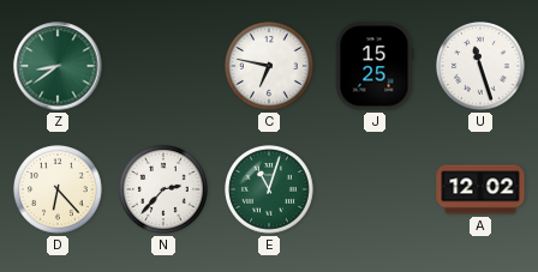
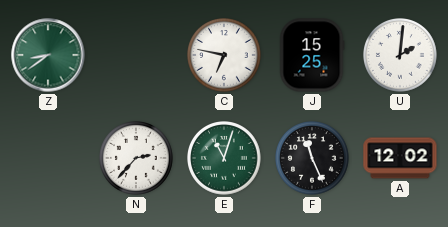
U: 11:27 -> 2:01
D: 6:23 -> none
F: none -> 11:26
